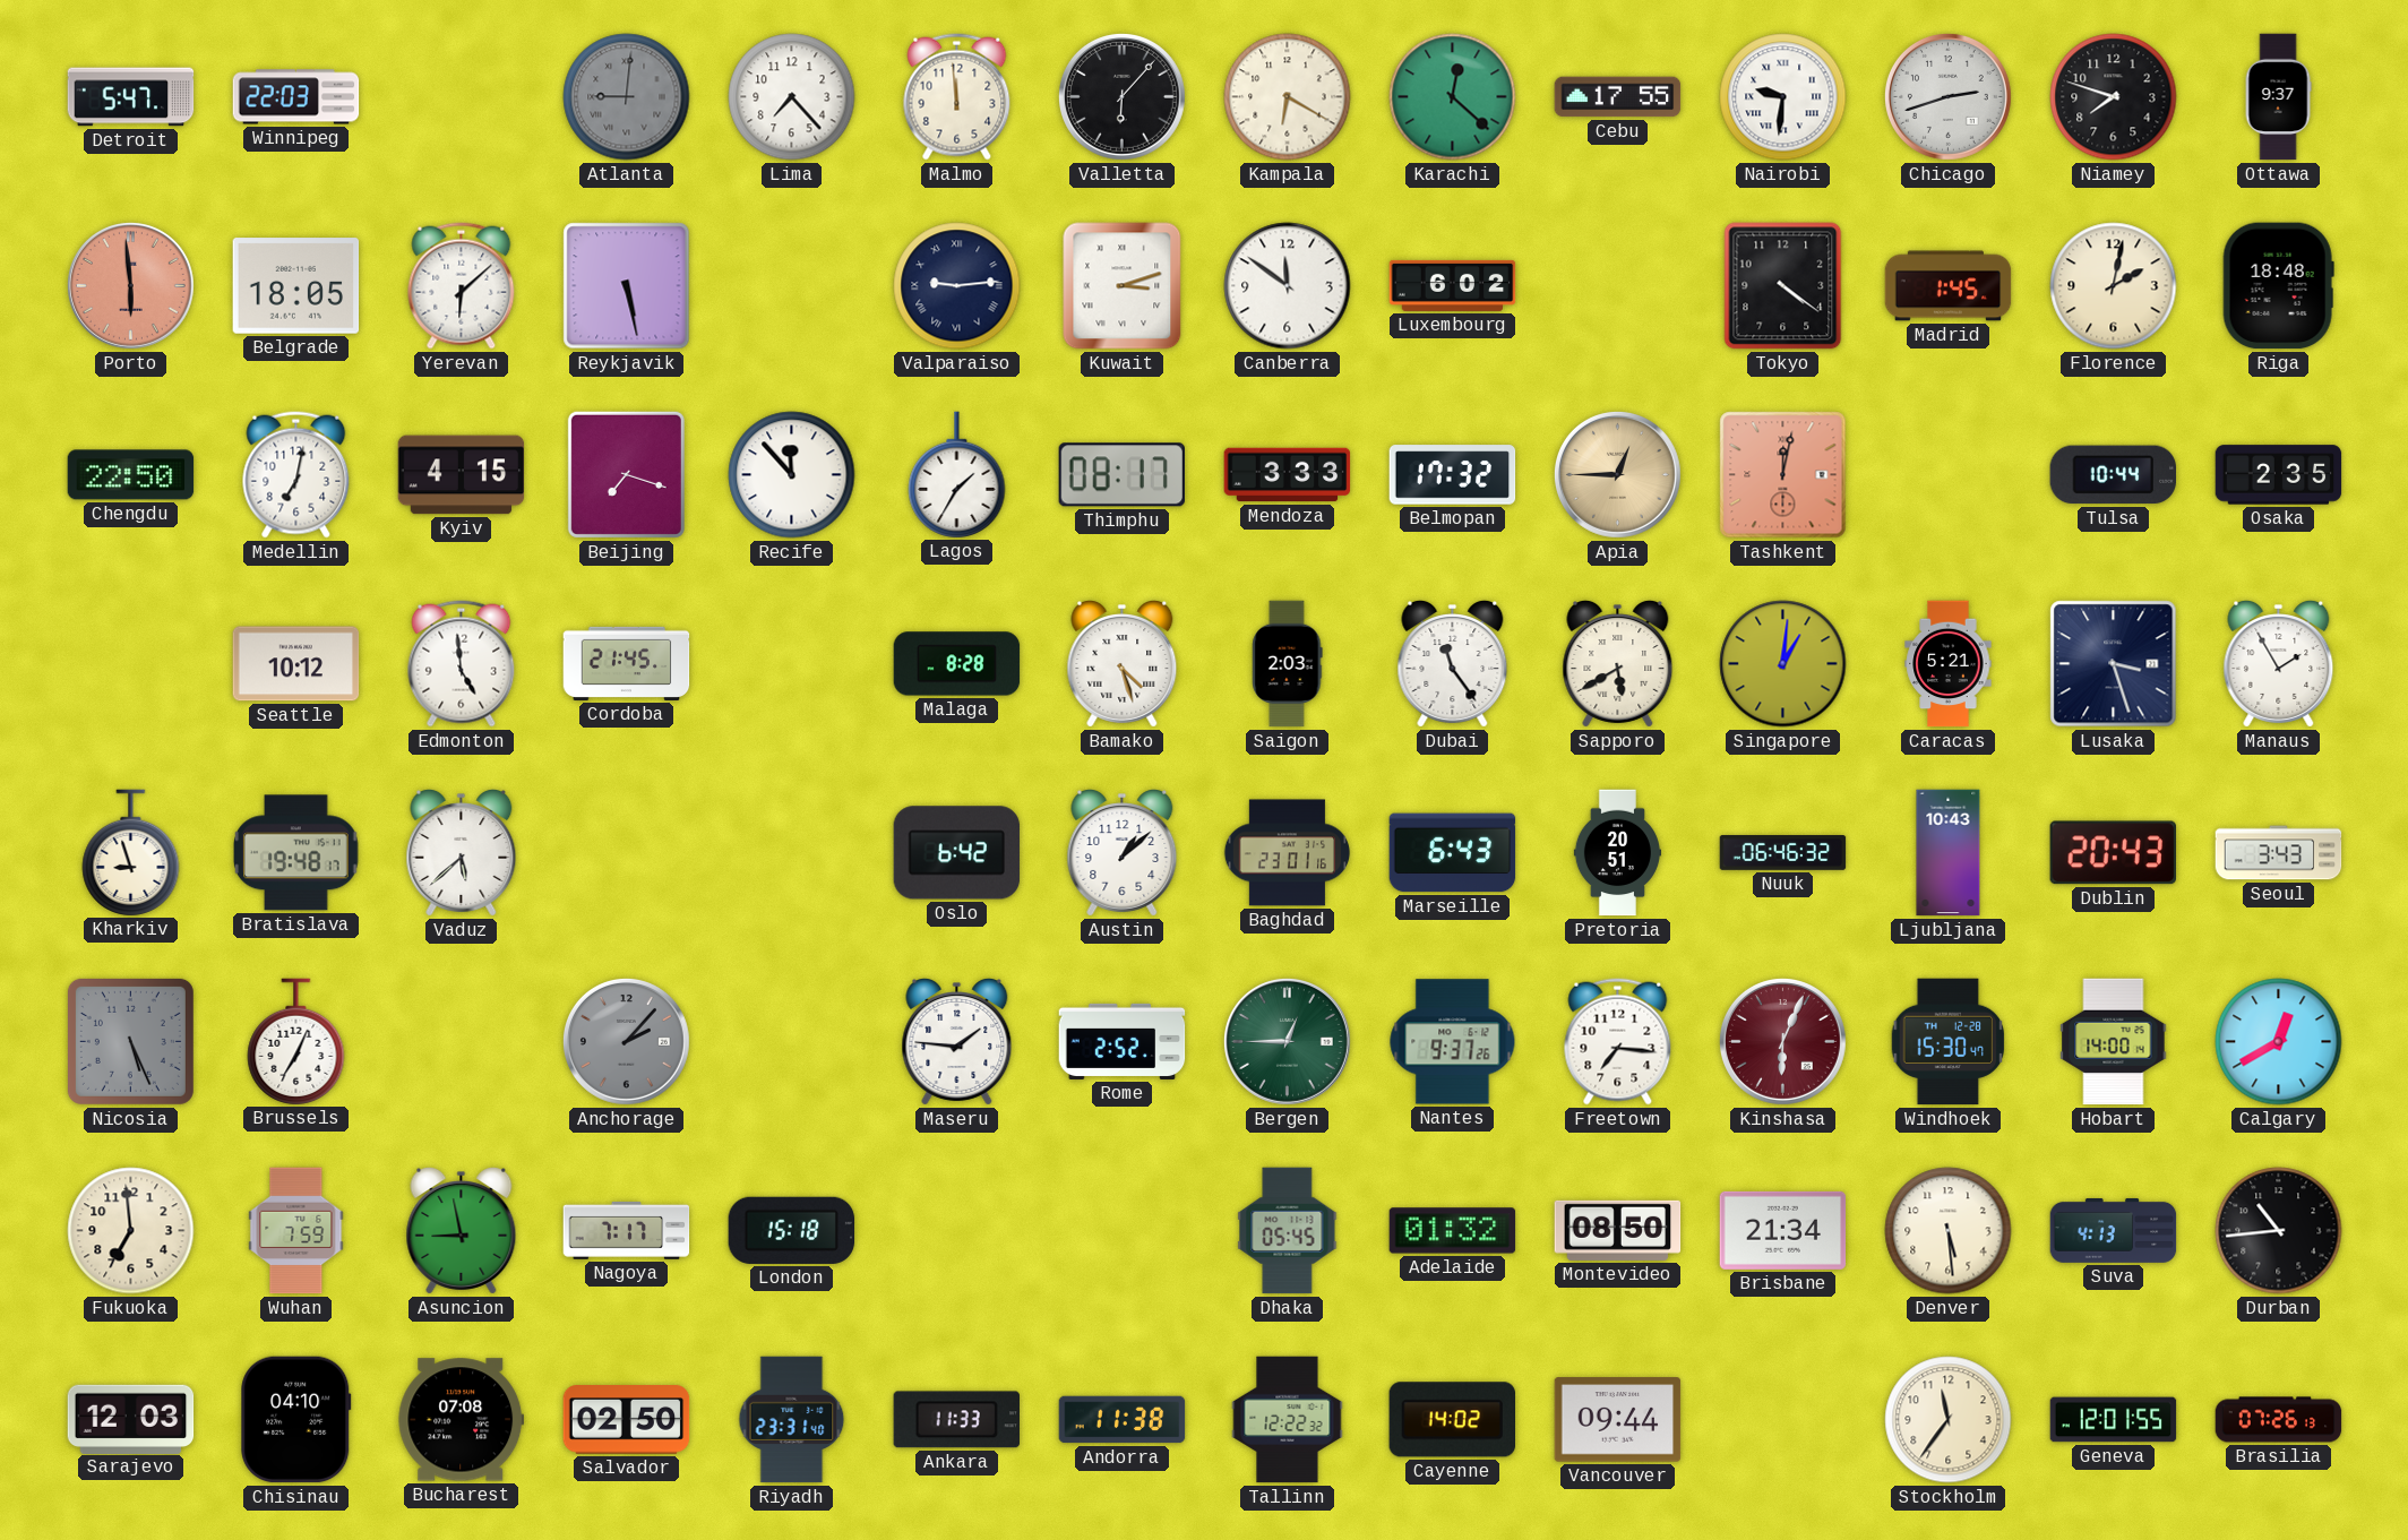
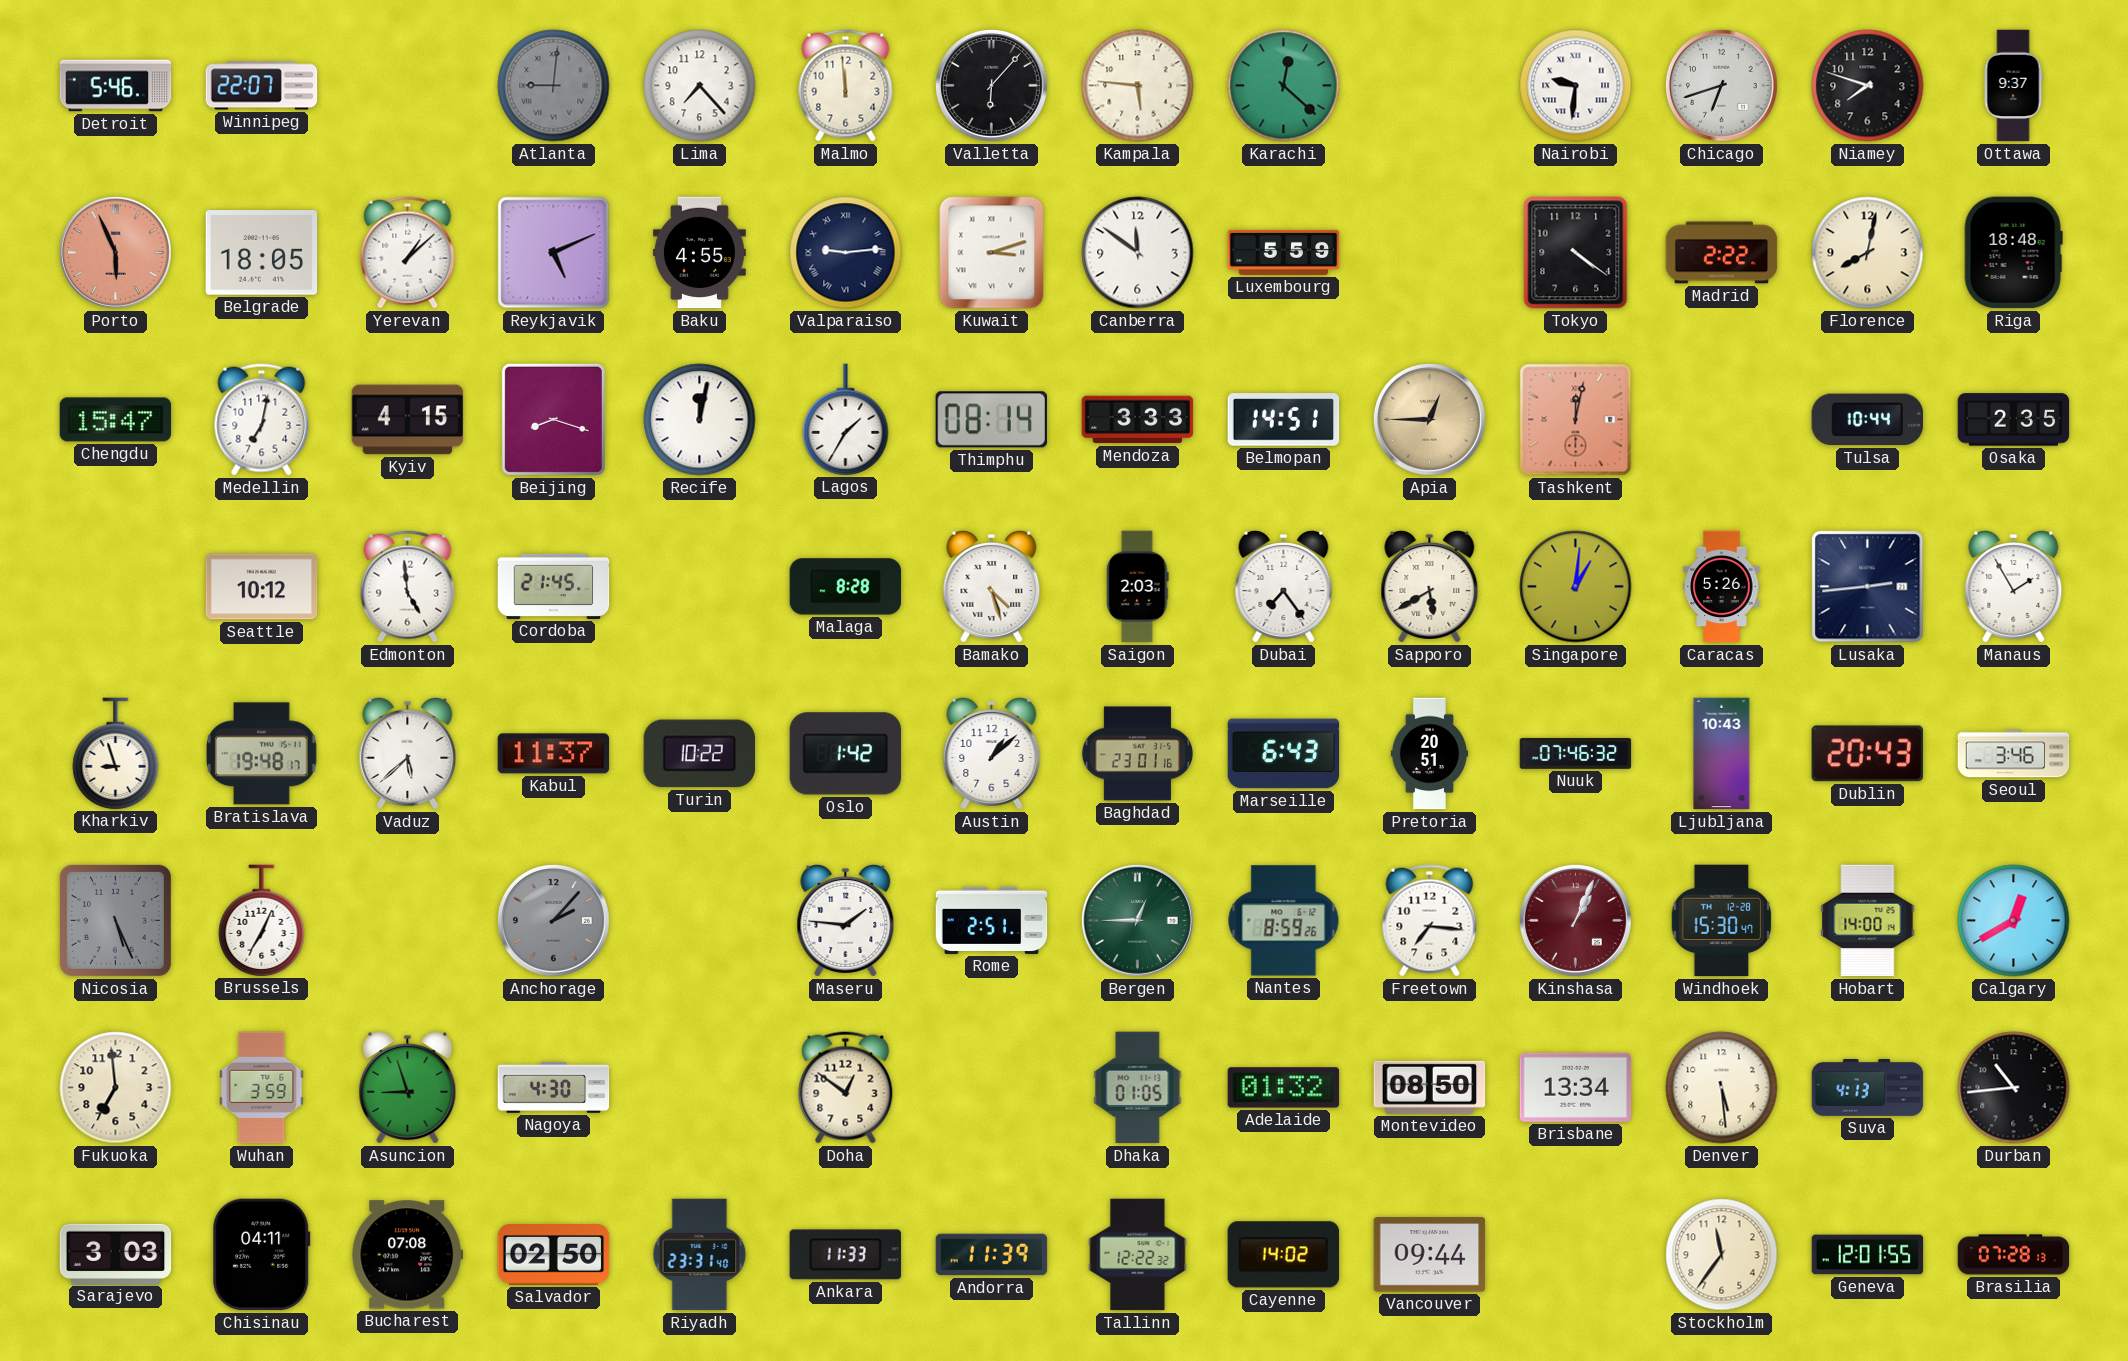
Detroit: 5:47 -> 5:46
Winnipeg: 22:03 -> 22:07
Kampala: 6:20 -> 5:46
Cebu: 17:55 -> none
Chicago: 2:42 -> 6:42
Porto: 5:59 -> 5:56
Yerevan: 6:08 -> 1:08
Reykjavik: 5:28 -> 5:11
Baku: none -> 4:55
Luxembourg: 6:02 -> 5:59
Madrid: 1:45 -> 2:22
Florence: 2:02 -> 8:02
Chengdu: 22:50 -> 15:47
Beijing: 7:18 -> 8:18
Recife: 11:53 -> 12:02
Thimphu: 08:17 -> 08:14
Belmopan: 17:32 -> 14:51
Dubai: 11:24 -> 7:24
Caracas: 5:21 -> 5:26
Lusaka: 3:27 -> 2:44
Kabul: none -> 11:37
Turin: none -> 10:22
Oslo: 6:42 -> 1:42
Nuuk: 06:46 -> 07:46
Seoul: 3:43 -> 3:46
Rome: 2:52 -> 2:51
Nantes: 9:37 -> 8:59
Kinshasa: 6:04 -> 1:04
Wuhan: 7:59 -> 3:59
Asuncion: 8:58 -> 8:57
Nagoya: 7:17 -> 4:30
London: 15:18 -> none
Doha: none -> 12:51
Dhaka: 05:45 -> 01:05
Brisbane: 21:34 -> 13:34
Sarajevo: 12:03 -> 3:03
Chisinau: 04:10 -> 04:11
Andorra: 11:38 -> 11:39
Brasilia: 07:26 -> 07:28
